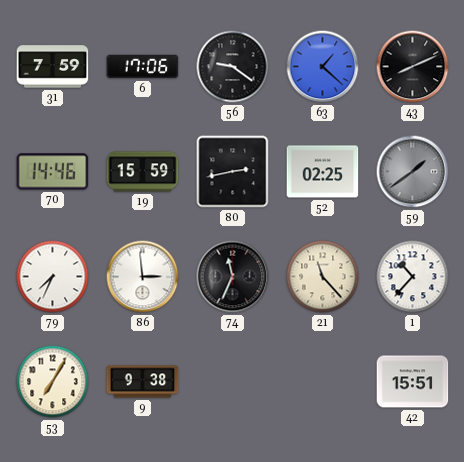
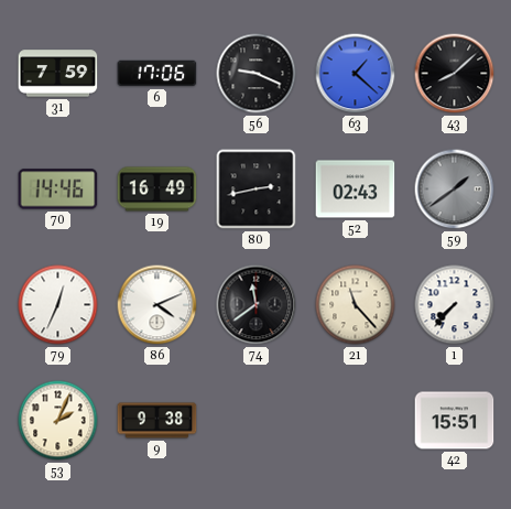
56: 9:21 -> 9:19
43: 8:11 -> 8:08
19: 15:59 -> 16:49
52: 02:25 -> 02:43
79: 7:34 -> 12:34
86: 2:59 -> 4:11
74: 11:34 -> 11:39
1: 10:37 -> 7:37
53: 7:05 -> 2:04
